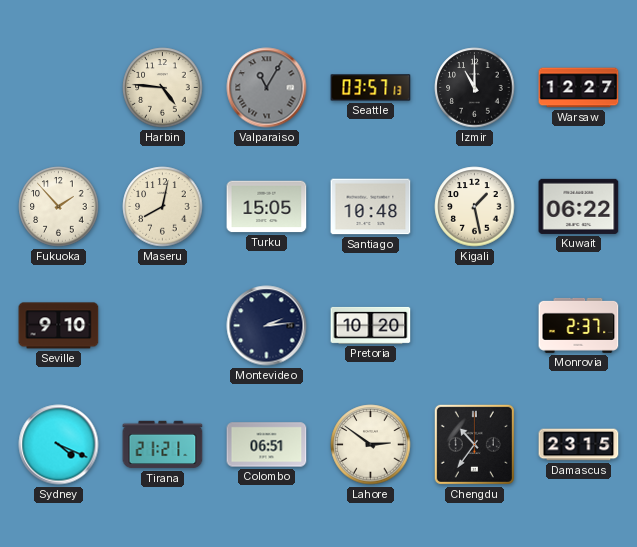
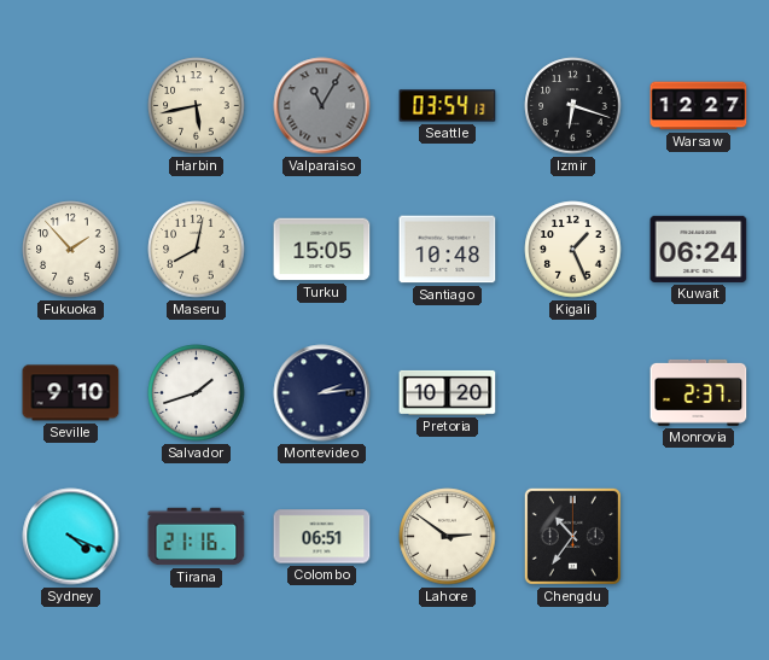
Harbin: 4:46 -> 5:43
Seattle: 03:57 -> 03:54
Izmir: 11:00 -> 6:18
Kigali: 1:28 -> 1:26
Kuwait: 06:22 -> 06:24
Salvador: none -> 1:42
Tirana: 21:21 -> 21:16
Damascus: 23:15 -> none
